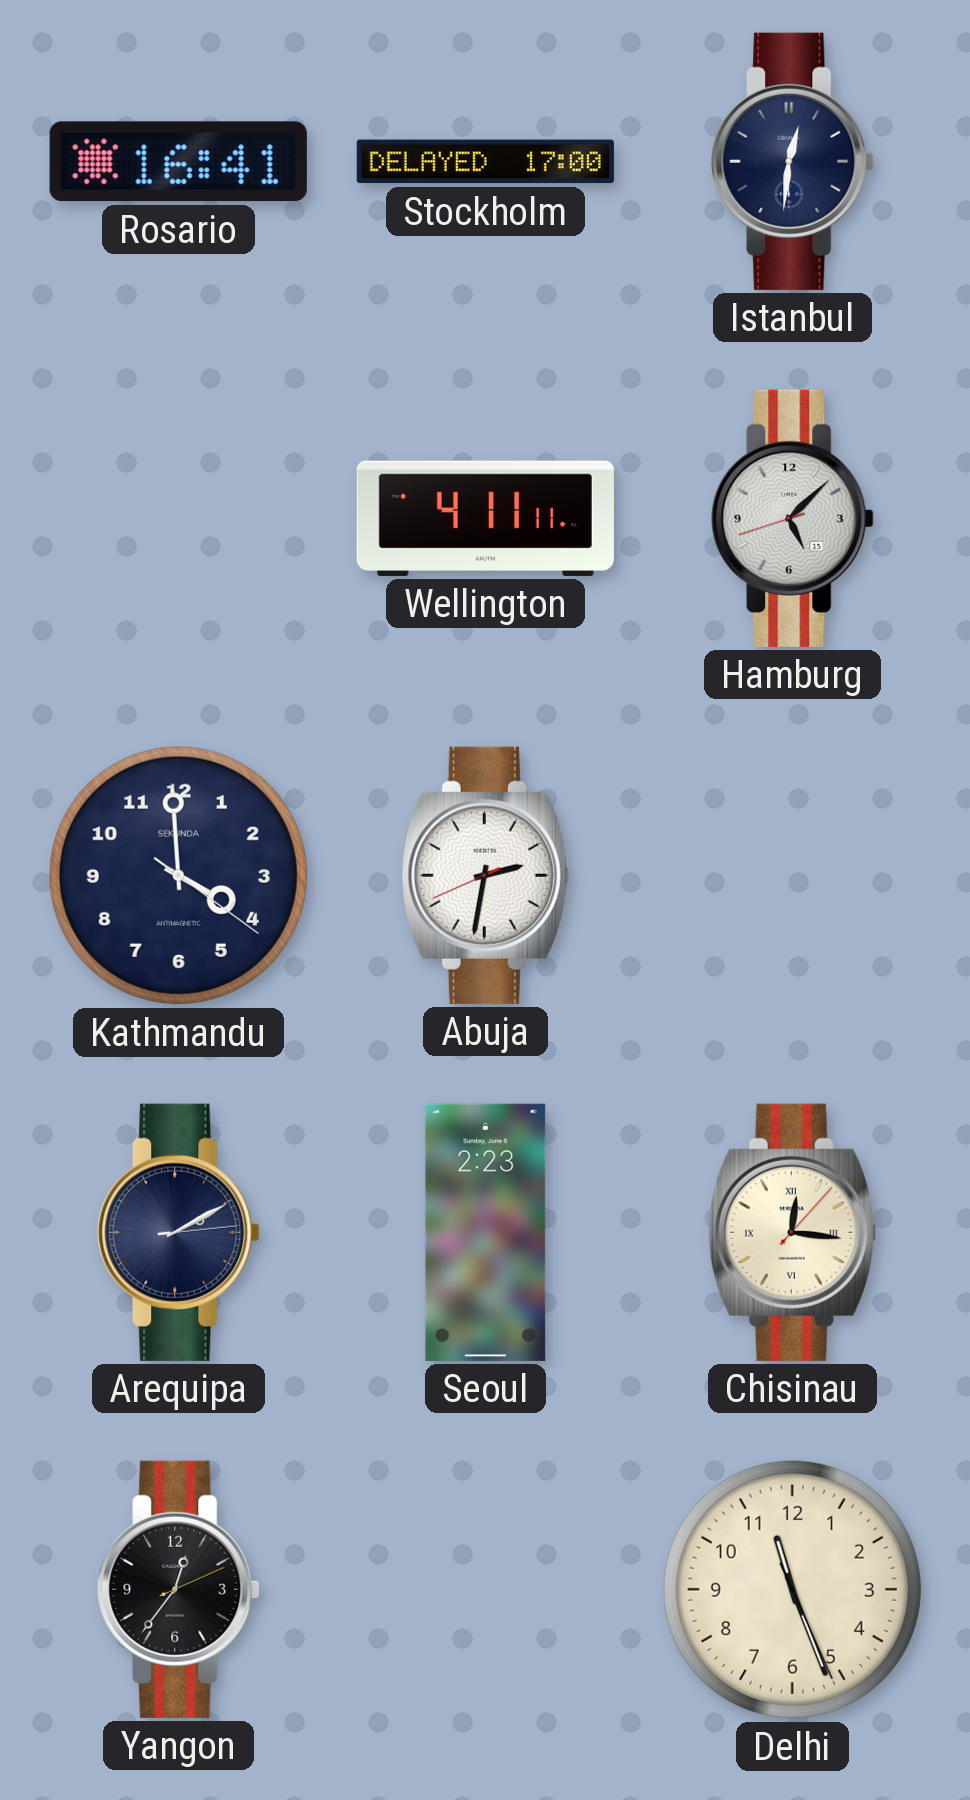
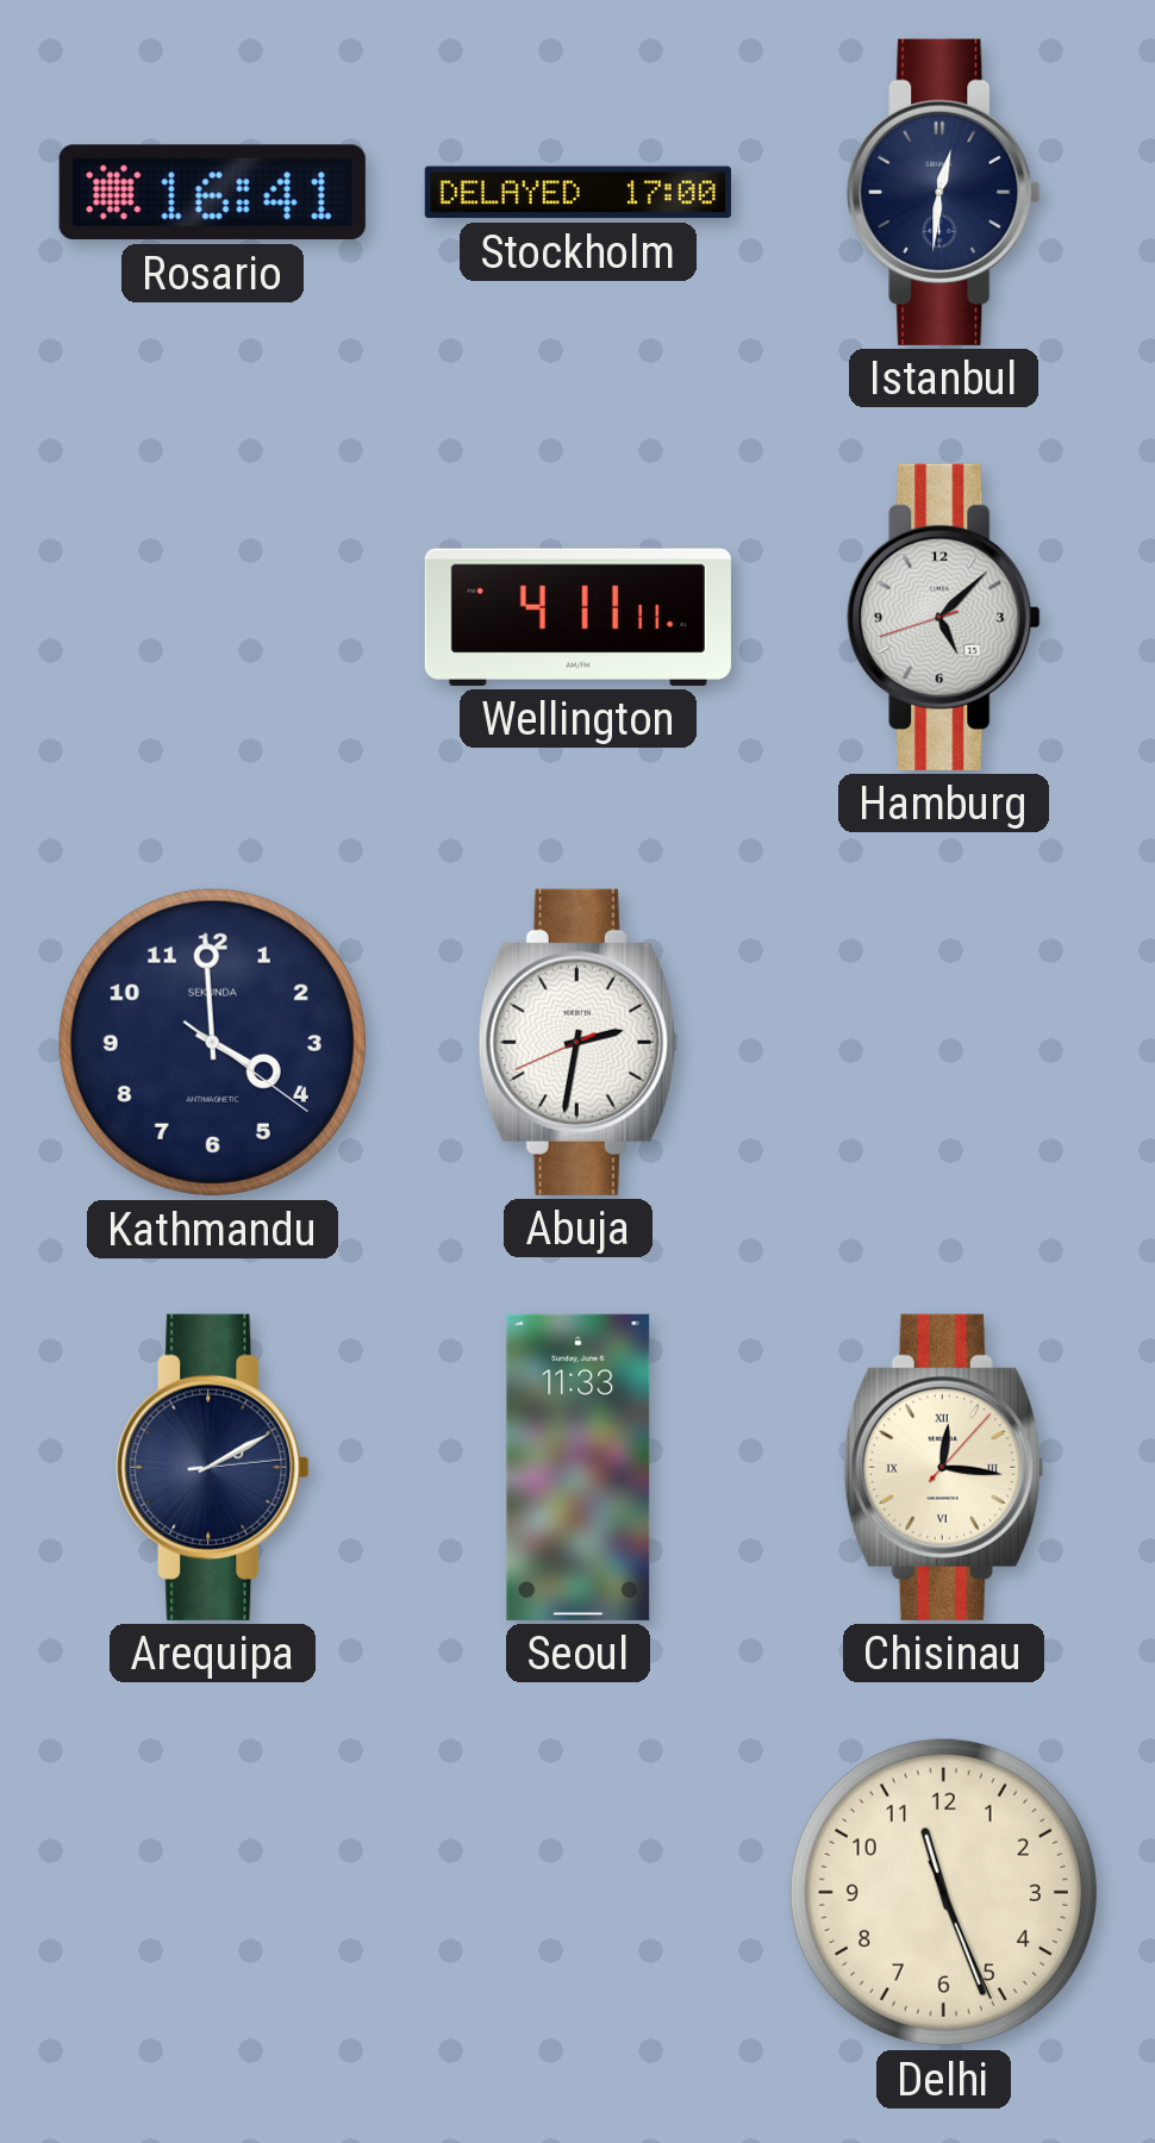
Seoul: 2:23 -> 11:33
Yangon: 12:36 -> none
